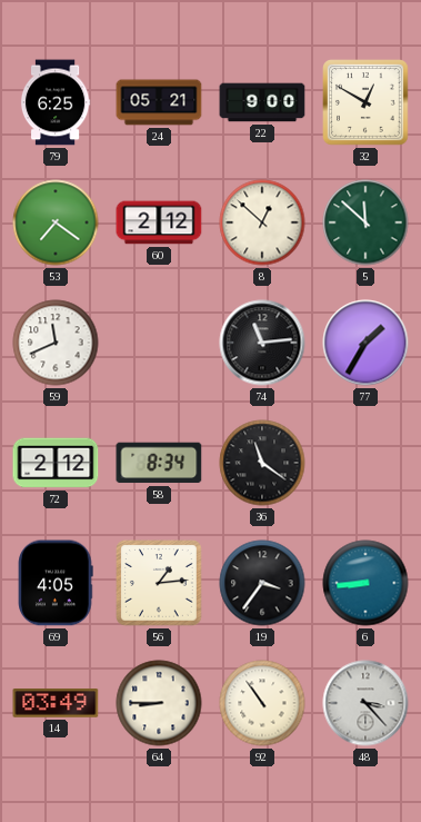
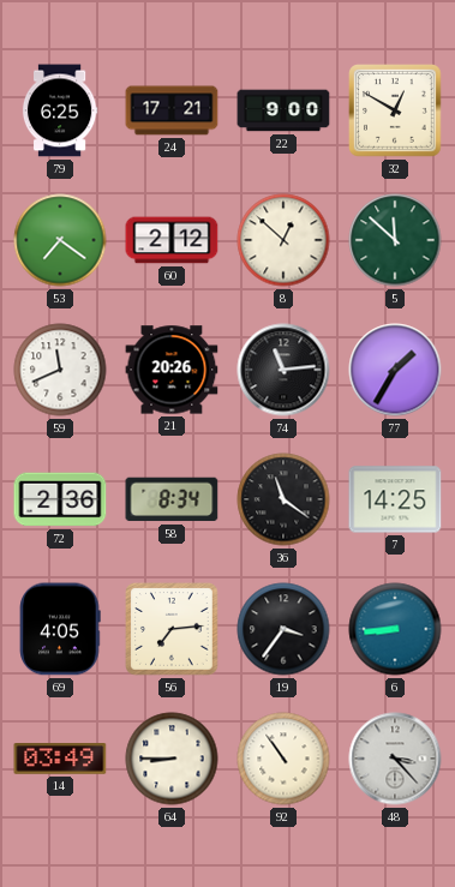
24: 05:21 -> 17:21
21: none -> 20:26
72: 2:12 -> 2:36
7: none -> 14:25
56: 1:14 -> 7:14
